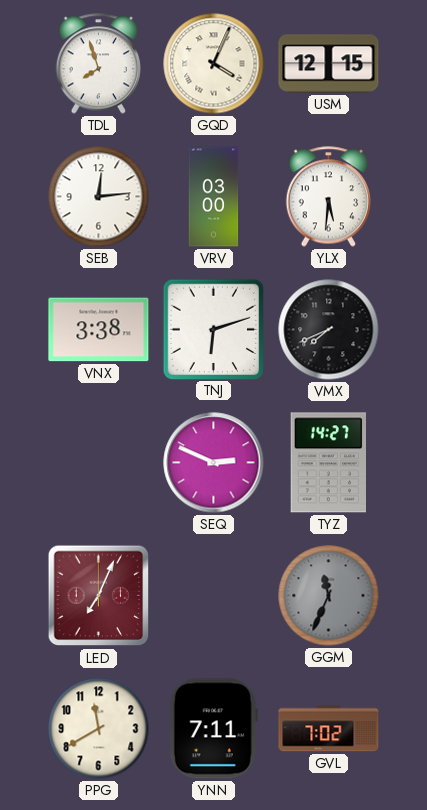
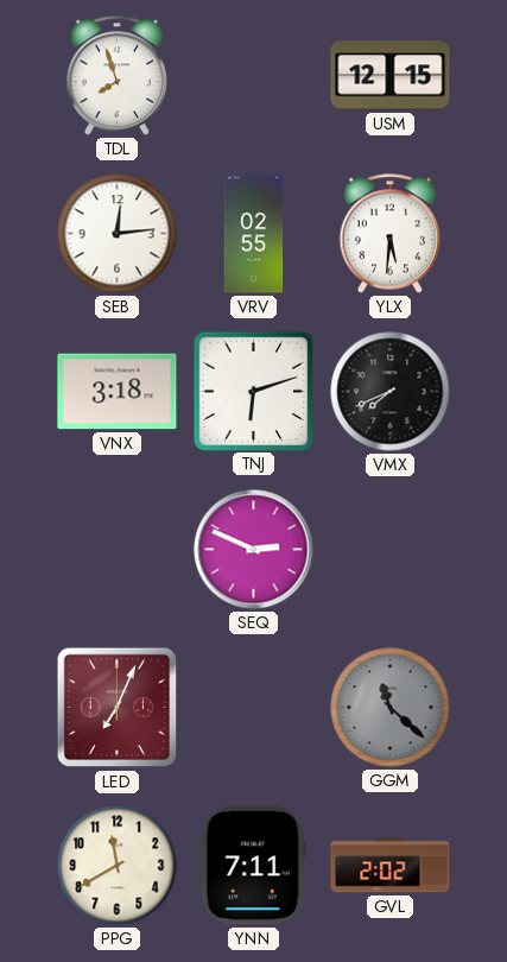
GQD: 4:04 -> none
VRV: 03:00 -> 02:55
VNX: 3:38 -> 3:18
TYZ: 14:27 -> none
GGM: 11:34 -> 11:22
GVL: 7:02 -> 2:02
